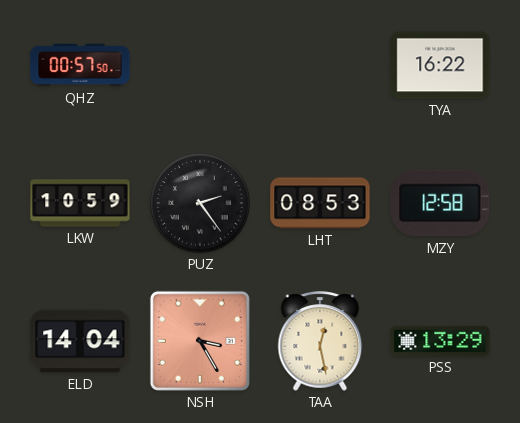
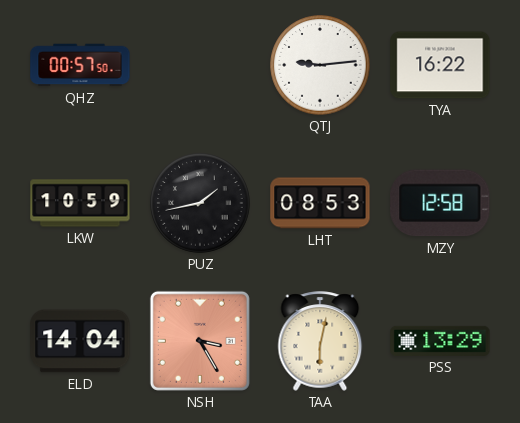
QTJ: none -> 9:14
PUZ: 2:24 -> 1:43
TAA: 12:28 -> 6:02
